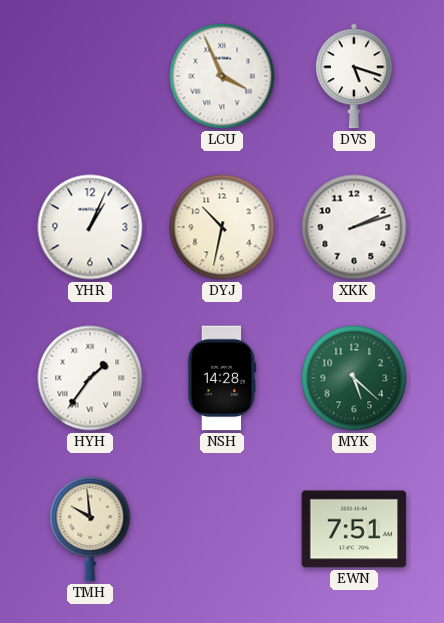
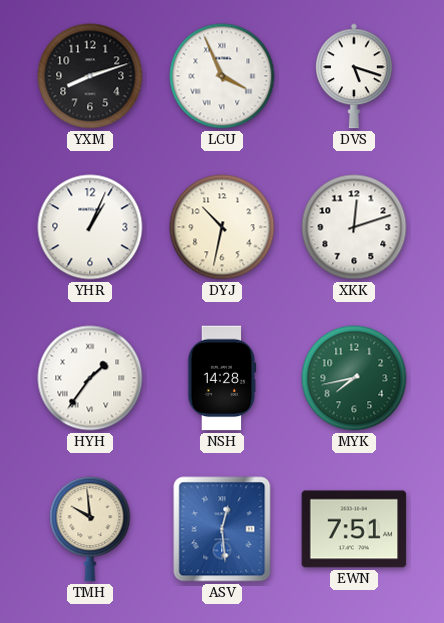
YXM: none -> 8:12
XKK: 2:12 -> 12:12
MYK: 5:22 -> 7:43
ASV: none -> 12:29
